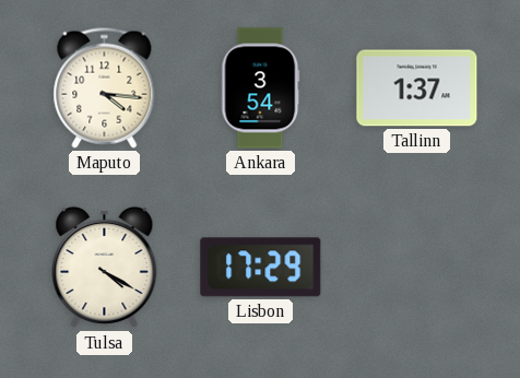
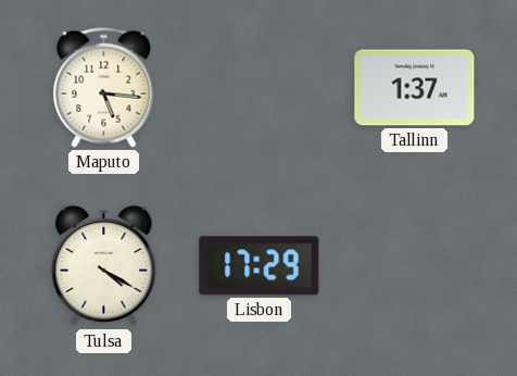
Maputo: 4:16 -> 5:16
Ankara: 3:54 -> none
